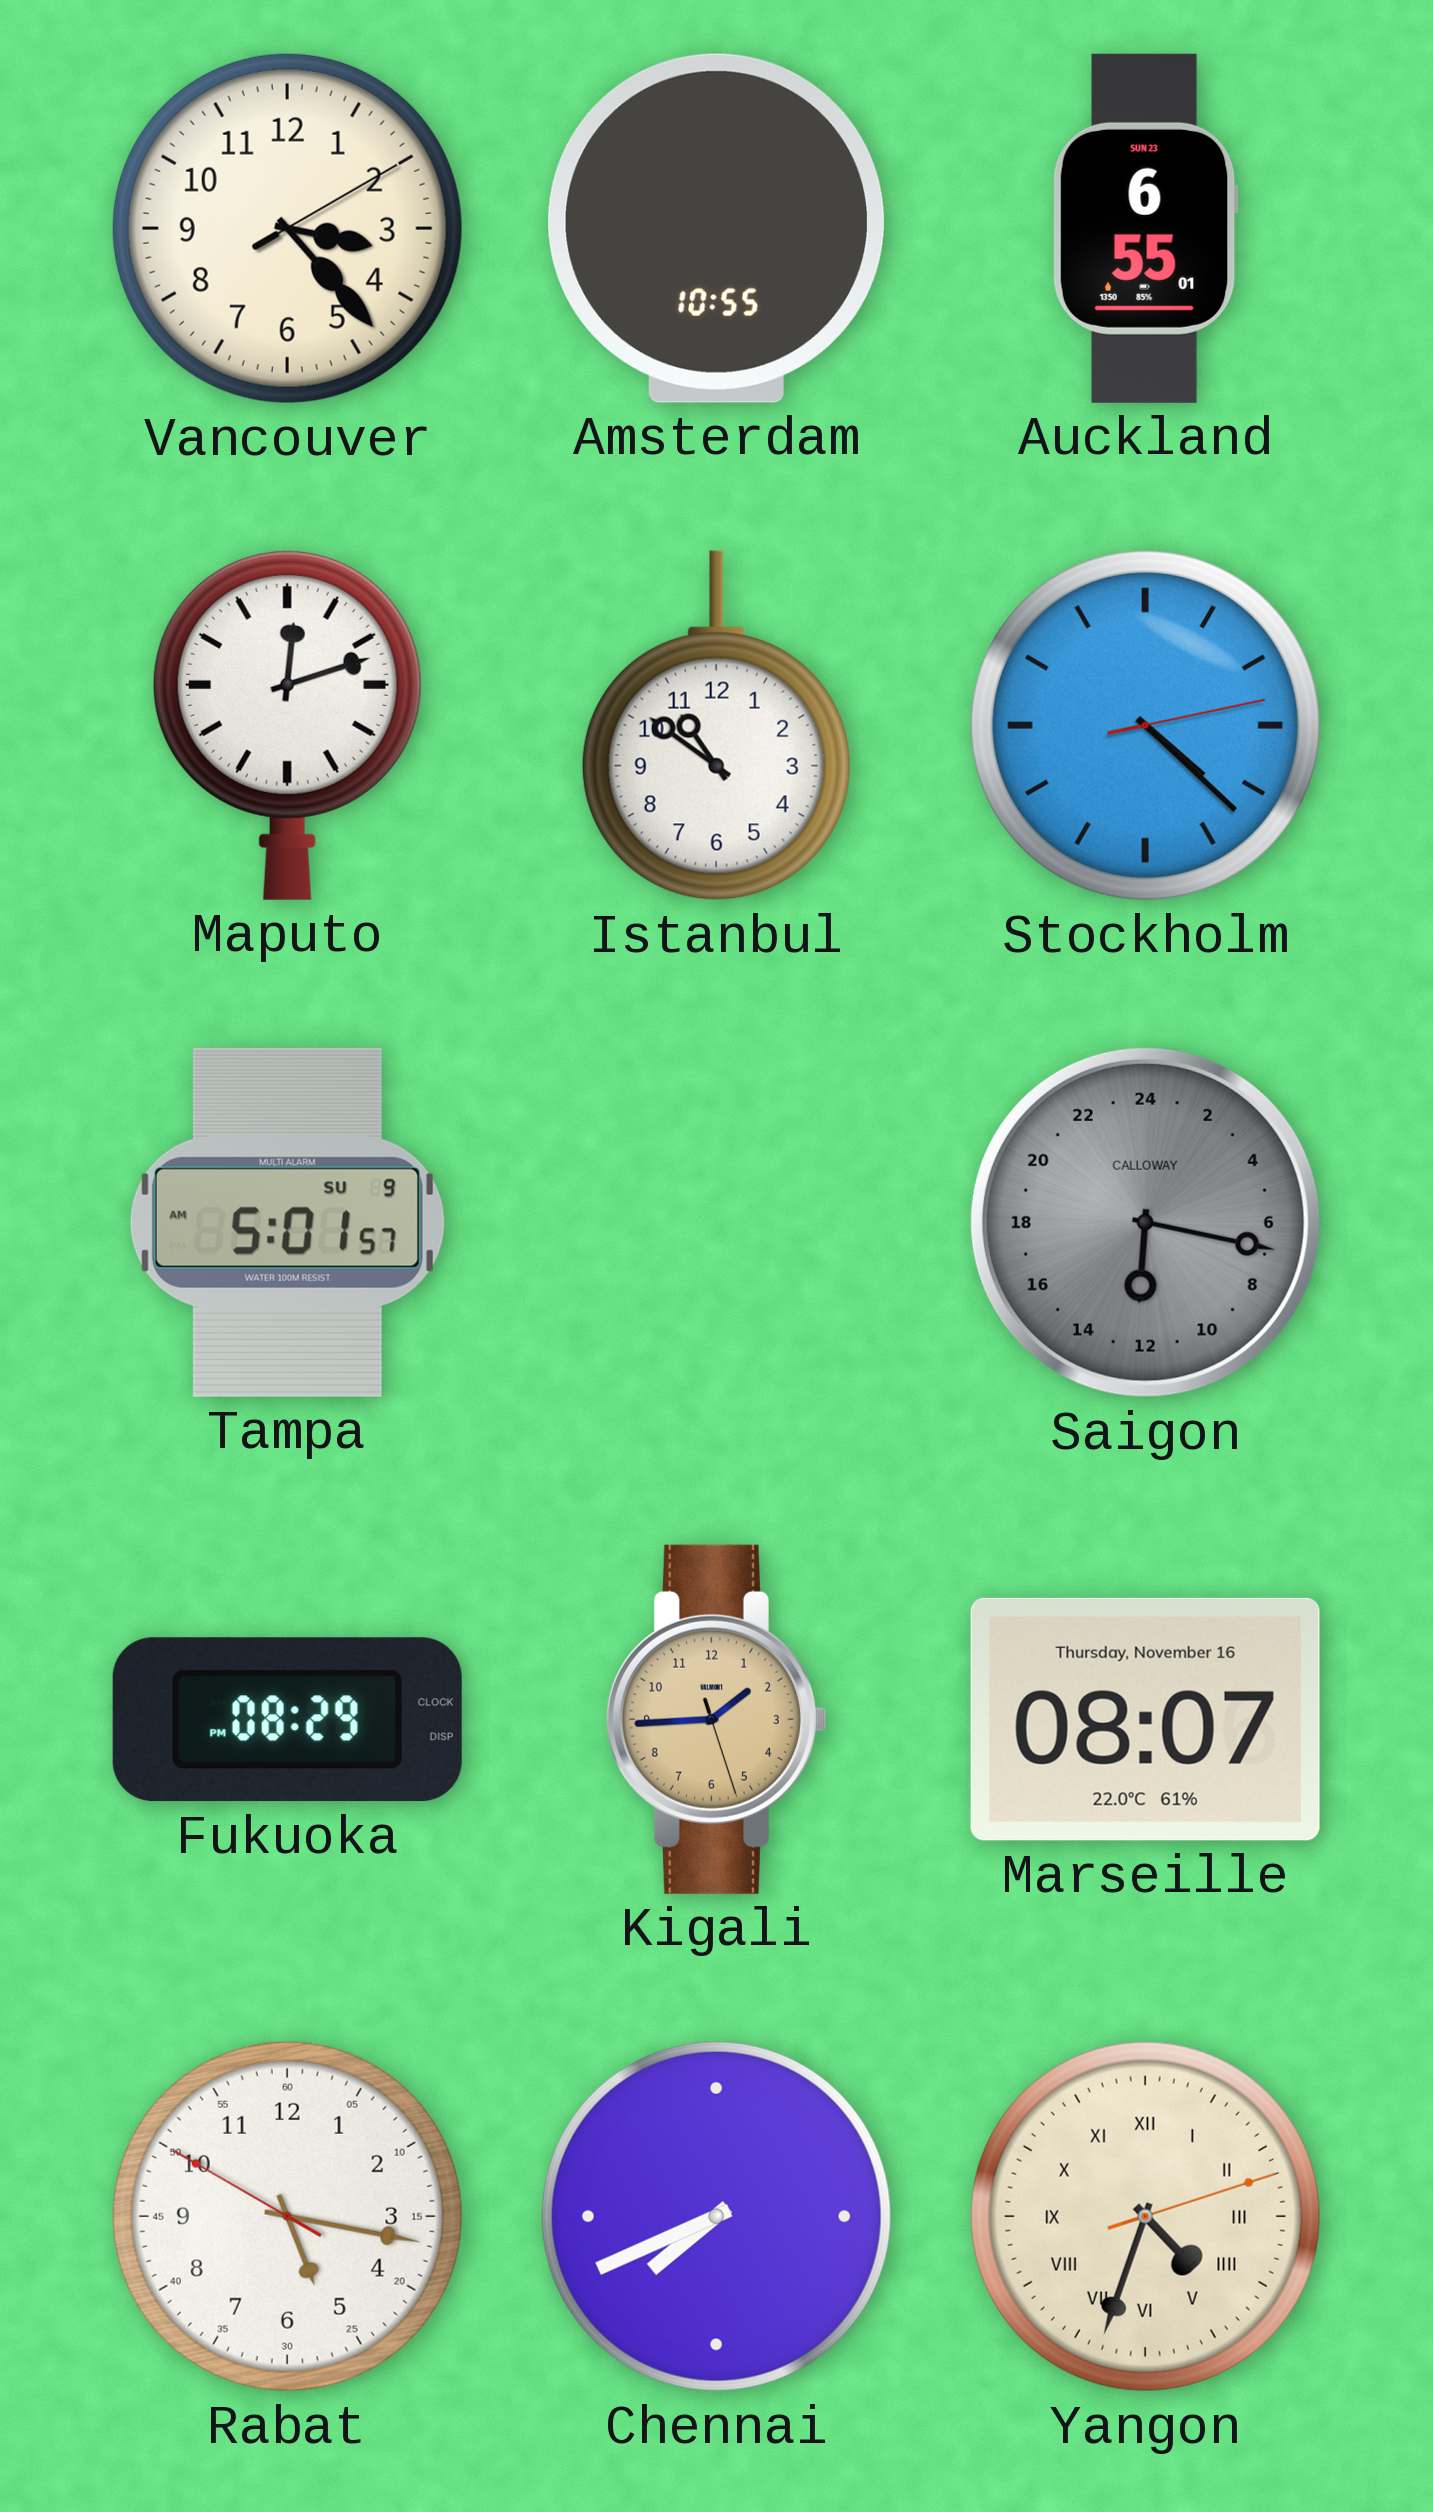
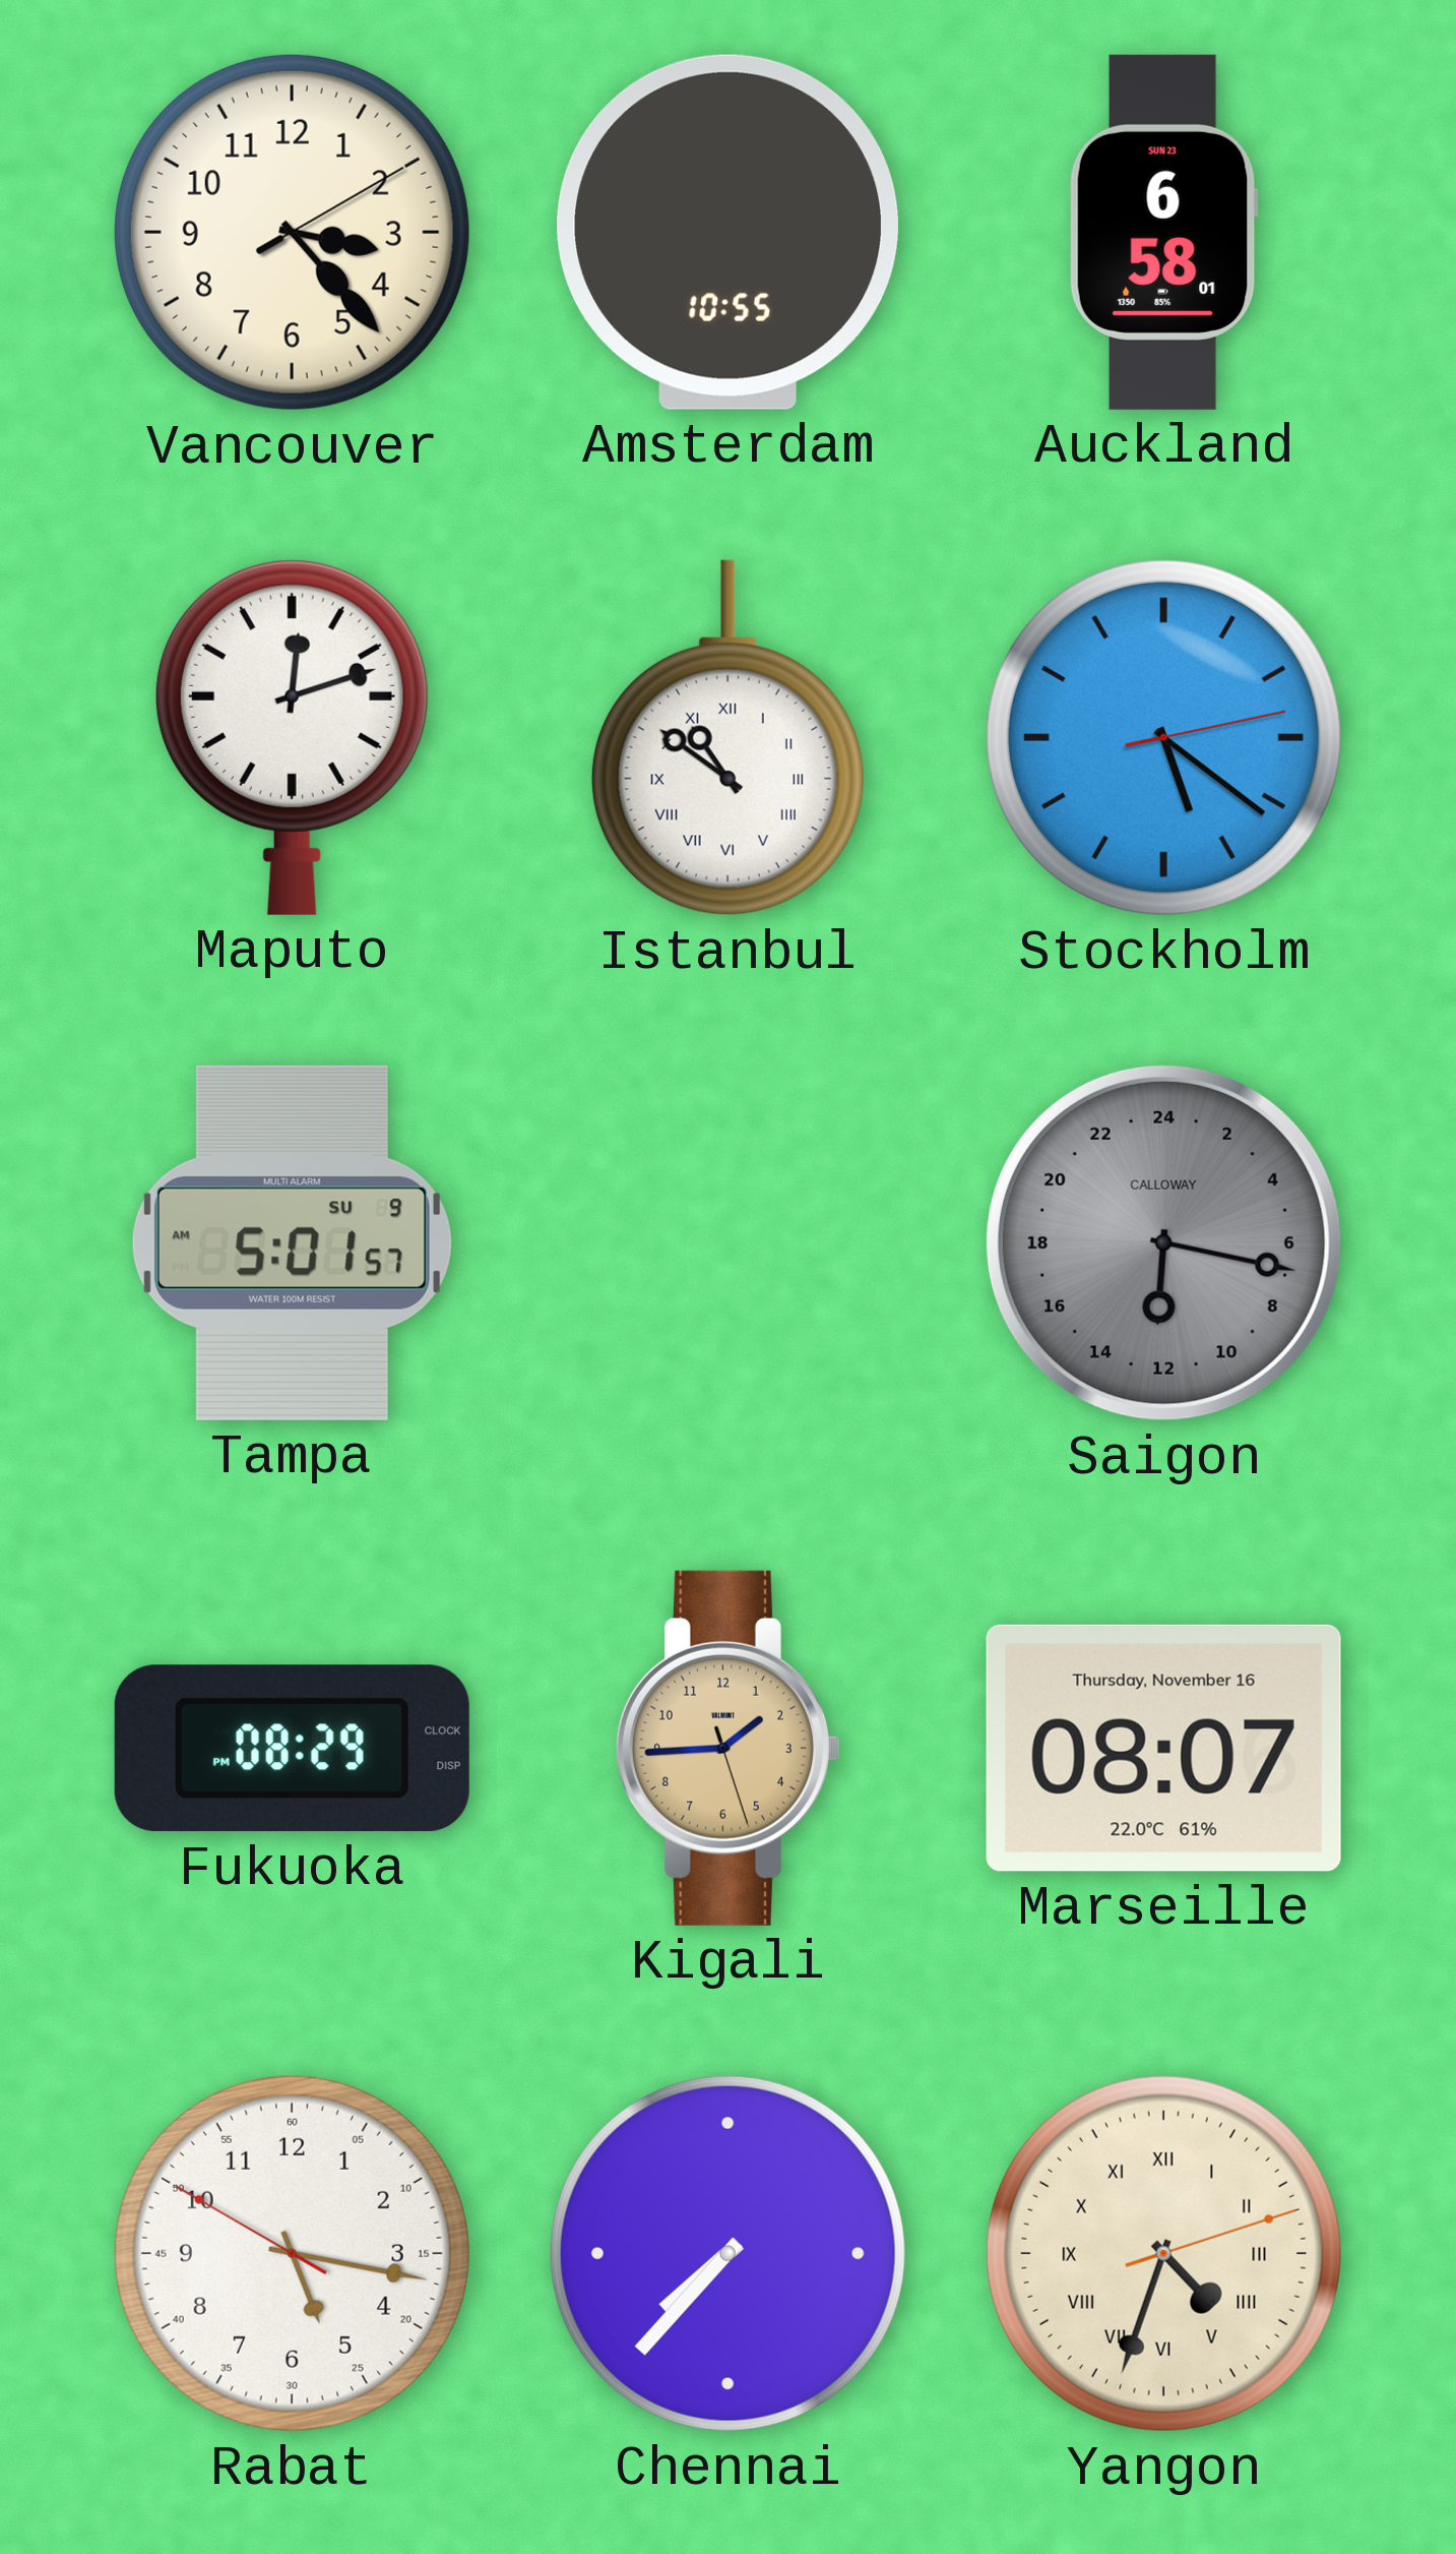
Auckland: 6:55 -> 6:58
Istanbul numerals: Arabic -> Roman
Stockholm: 4:22 -> 5:21
Chennai: 7:41 -> 7:37
